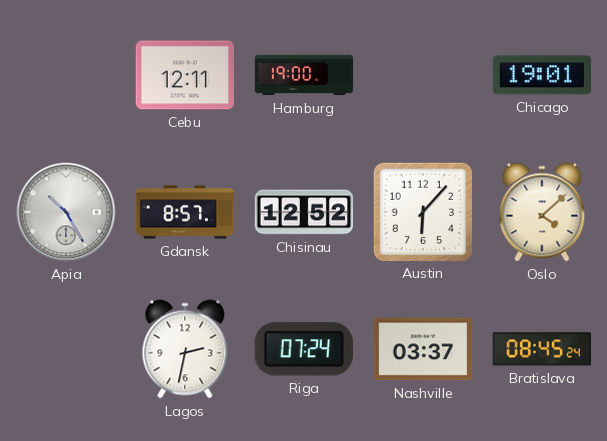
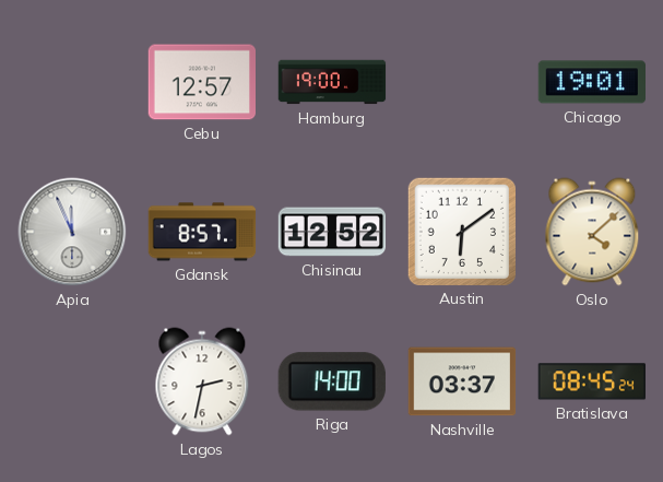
Cebu: 12:11 -> 12:57
Apia: 10:25 -> 11:56
Austin: 6:07 -> 6:09
Riga: 07:24 -> 14:00
